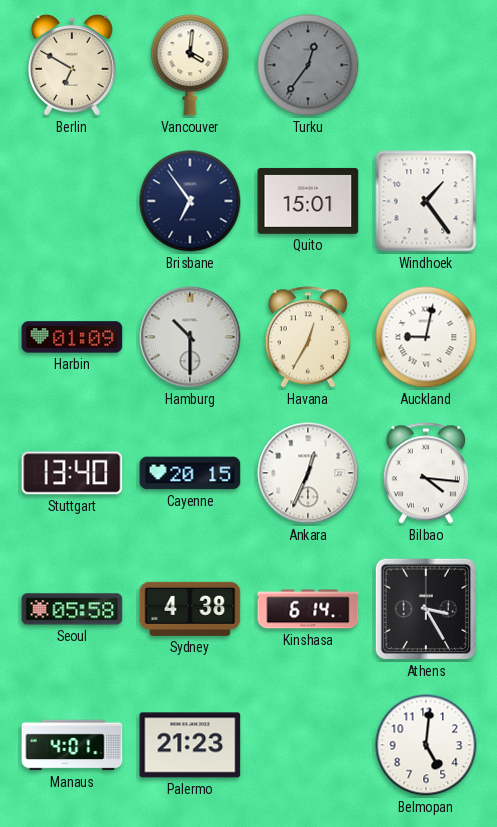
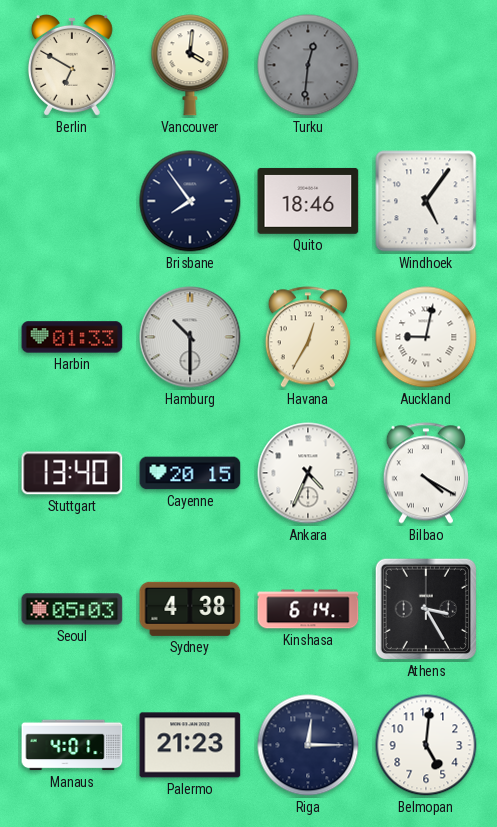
Turku: 12:36 -> 12:31
Brisbane: 6:54 -> 7:54
Quito: 15:01 -> 18:46
Windhoek: 1:24 -> 5:06
Harbin: 01:09 -> 01:33
Ankara: 12:34 -> 4:34
Bilbao: 4:16 -> 4:20
Seoul: 05:58 -> 05:03
Riga: none -> 12:15
